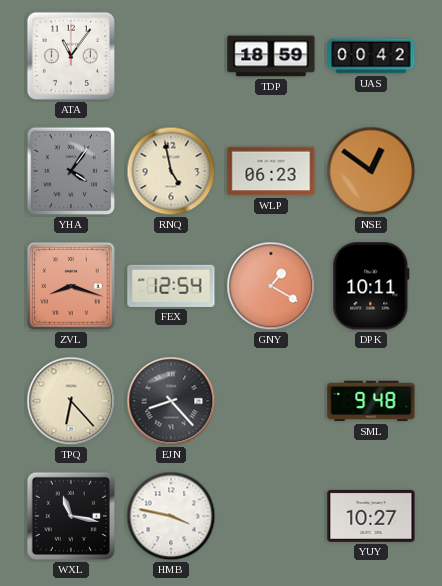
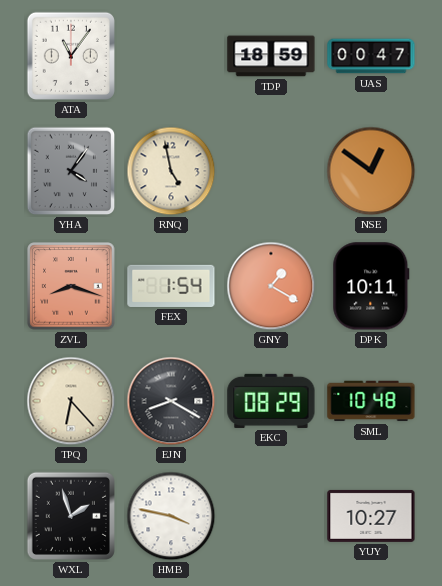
UAS: 00:42 -> 00:47
WLP: 06:23 -> none
FEX: 12:54 -> 1:54
EJN: 8:23 -> 8:20
EKC: none -> 08:29
SML: 9:48 -> 10:48
WXL: 11:17 -> 1:57
